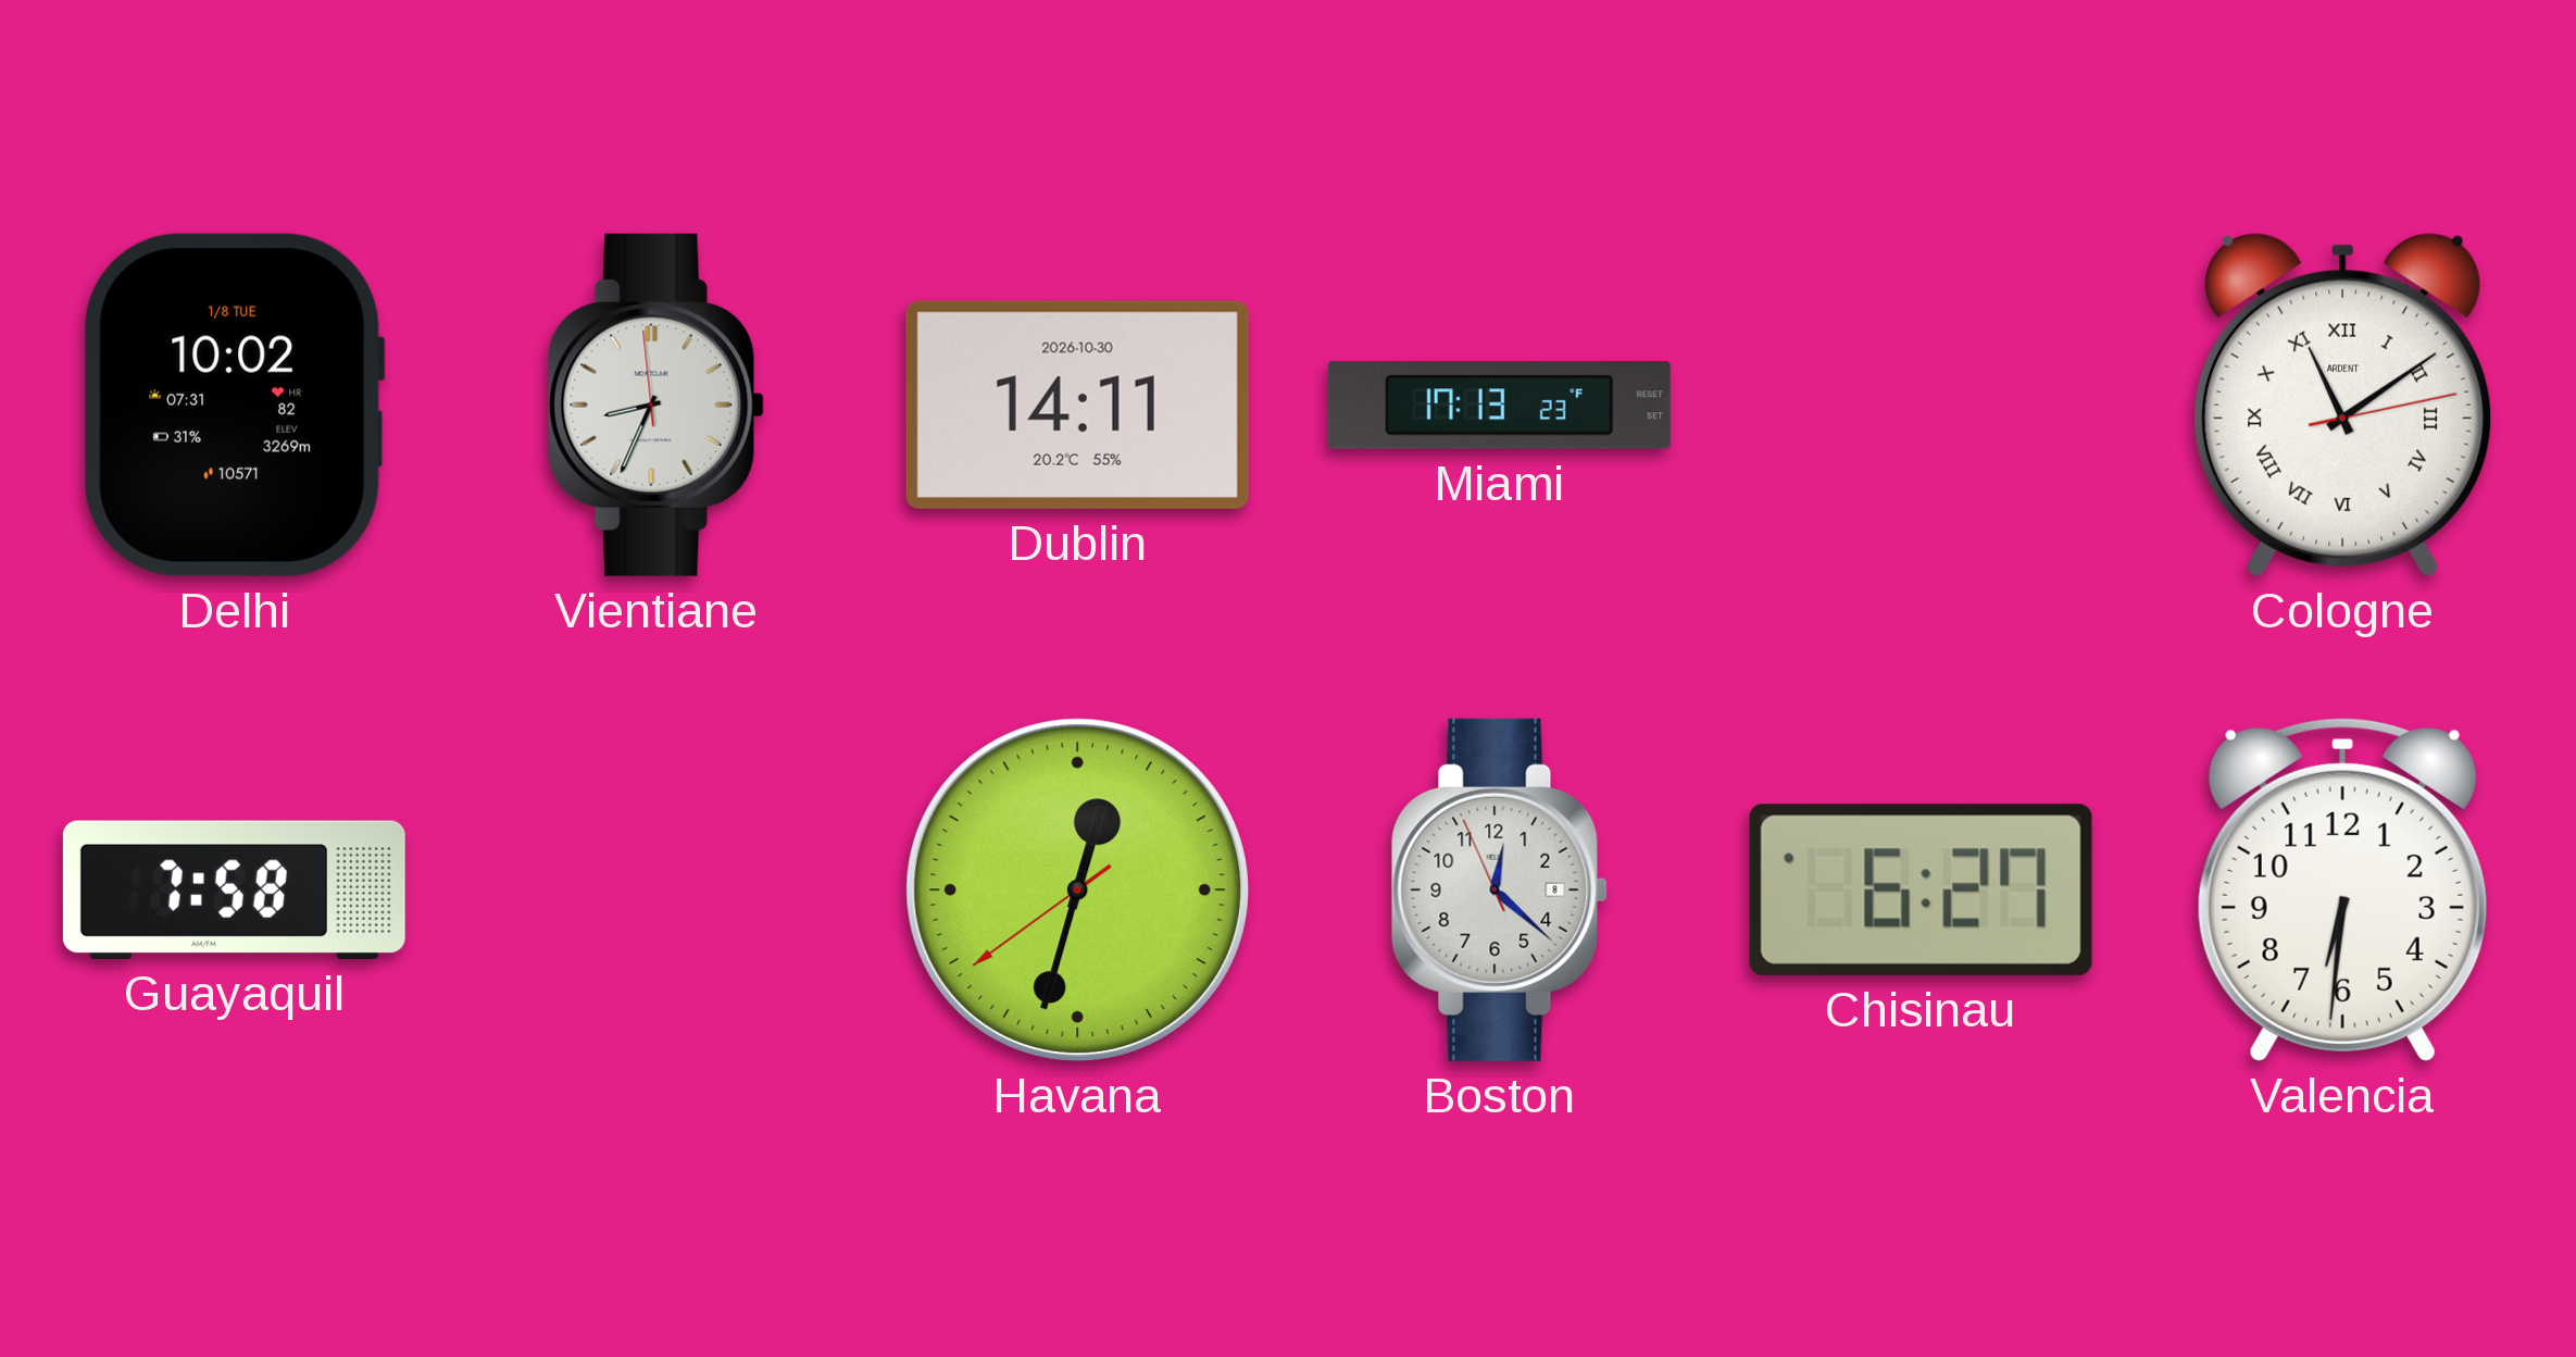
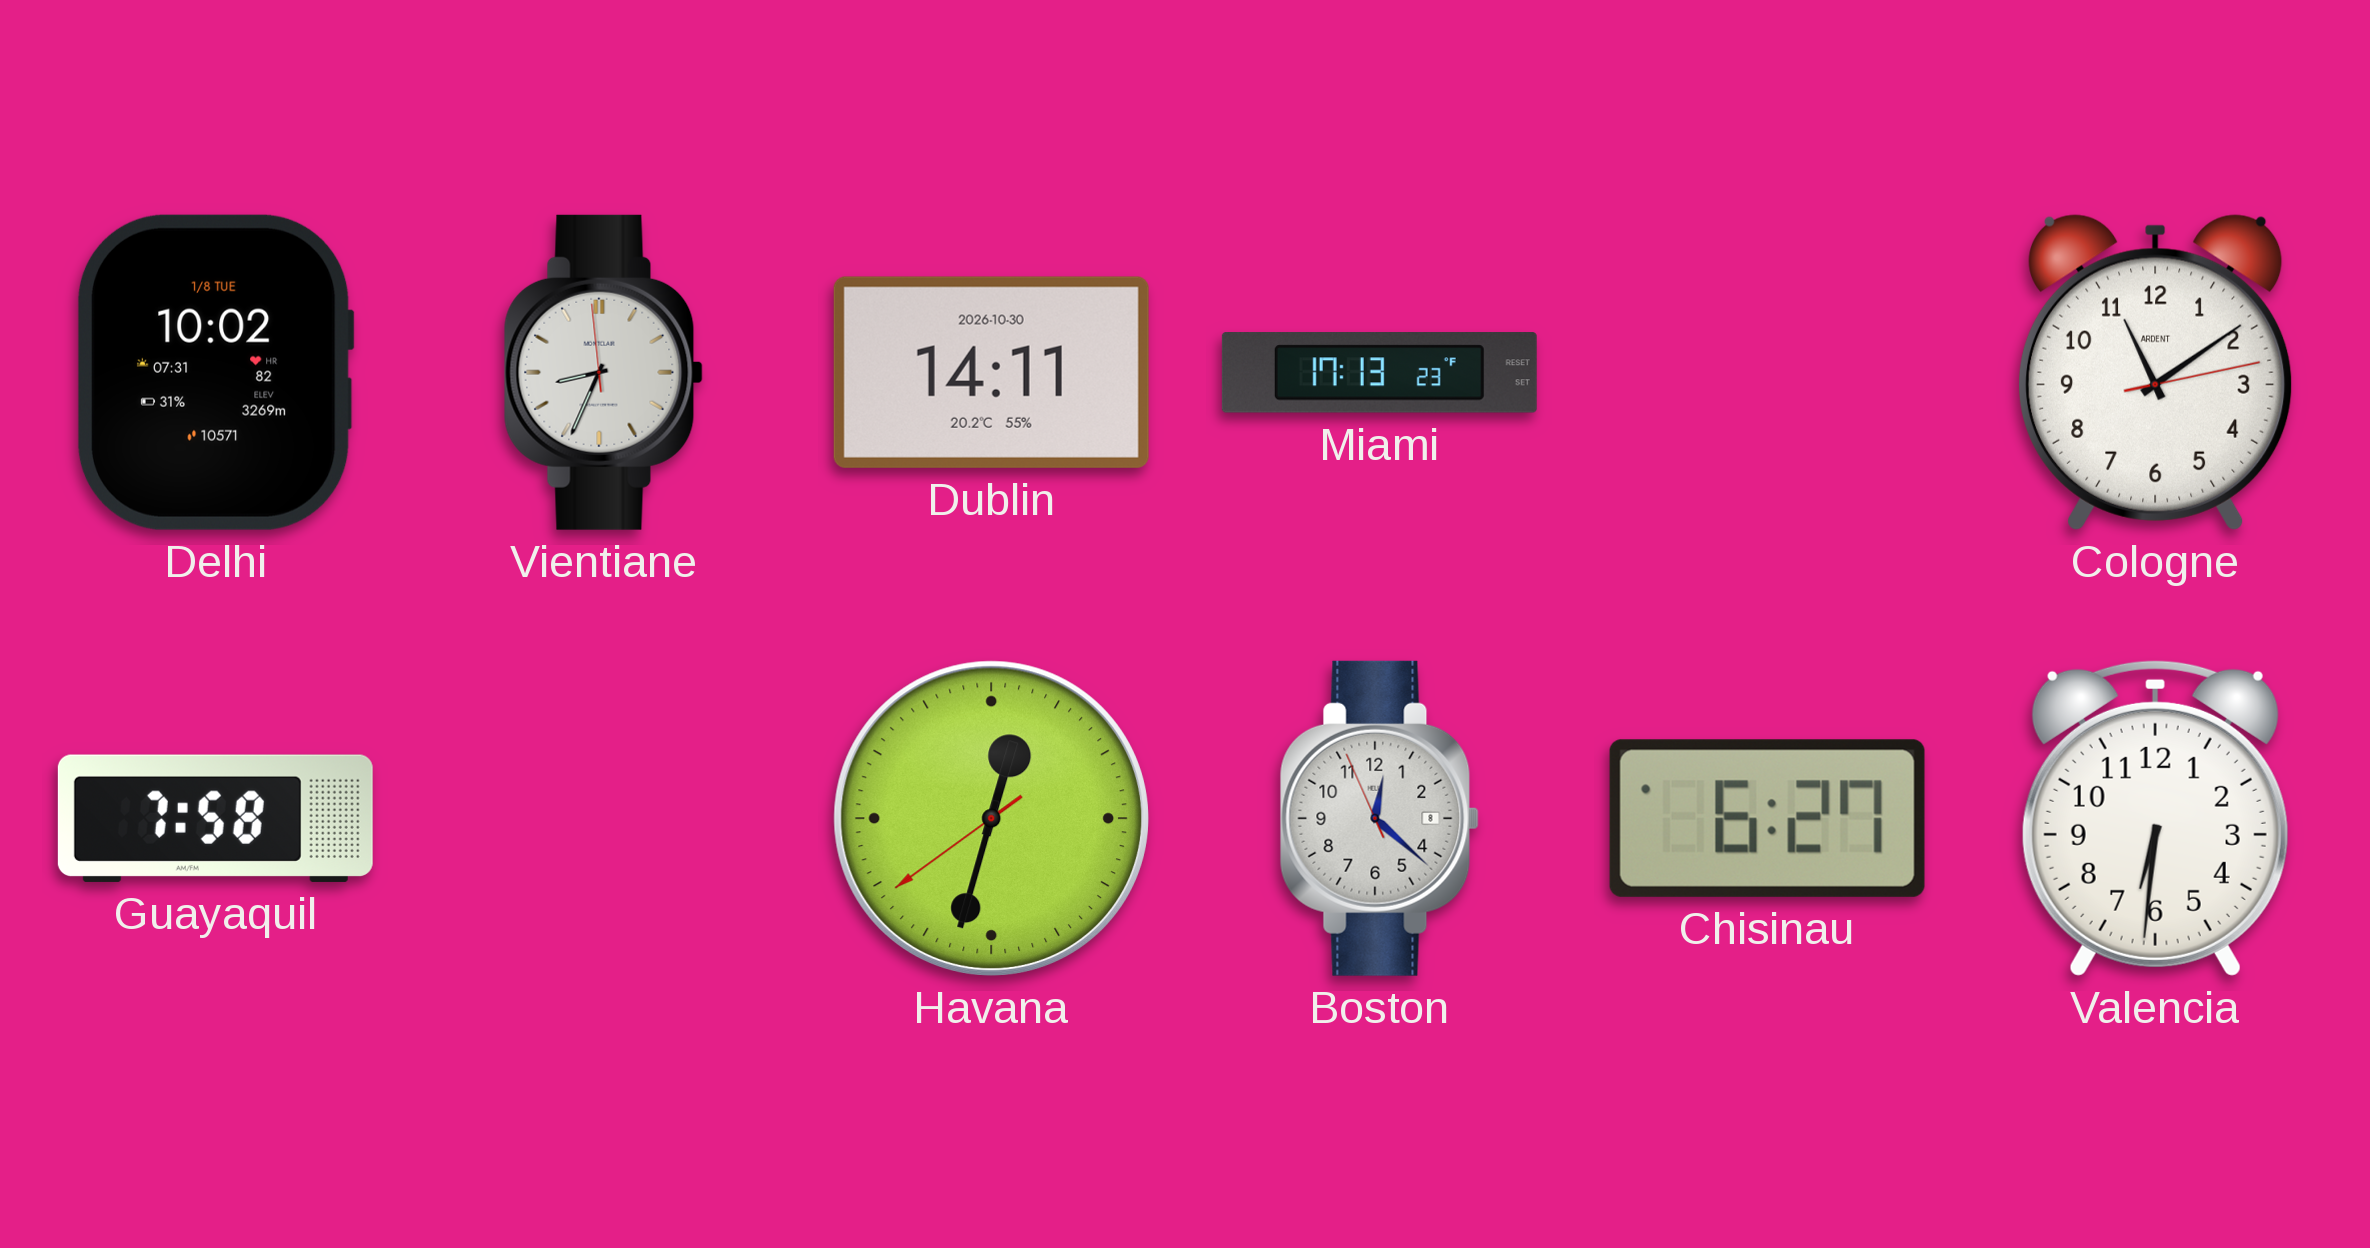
Cologne numerals: Roman -> Arabic
